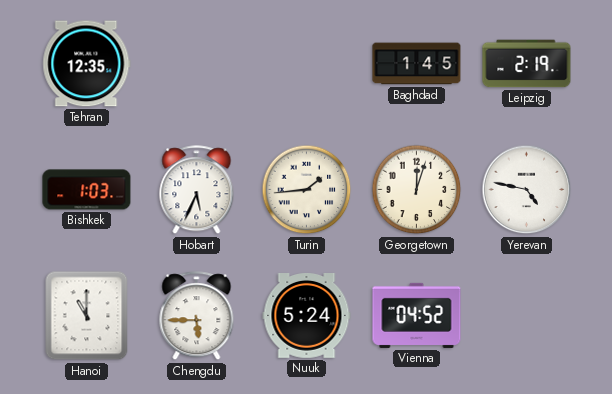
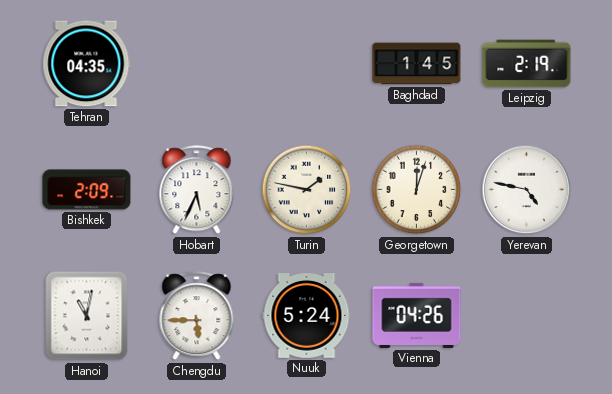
Tehran: 12:35 -> 04:35
Bishkek: 1:03 -> 2:09
Turin: 1:44 -> 1:47
Hanoi: 11:00 -> 11:02
Vienna: 04:52 -> 04:26
